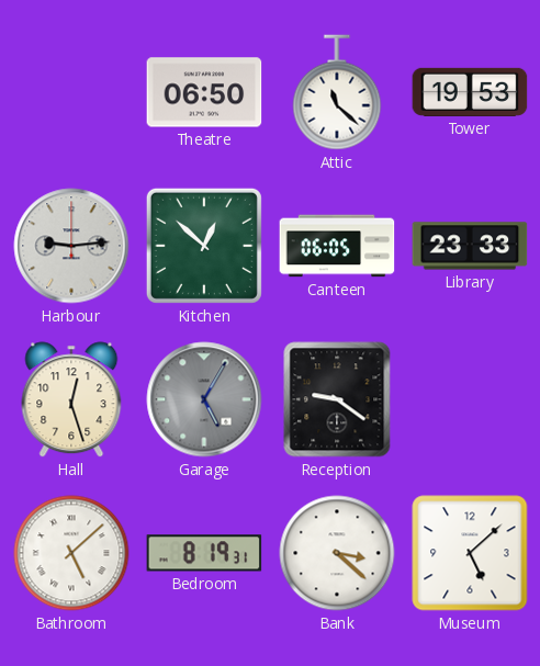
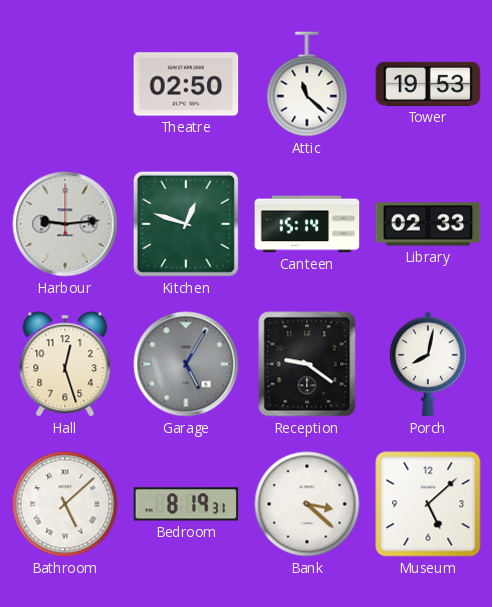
Theatre: 06:50 -> 02:50
Kitchen: 12:52 -> 12:48
Canteen: 06:05 -> 15:14
Library: 23:33 -> 02:33
Porch: none -> 8:02
